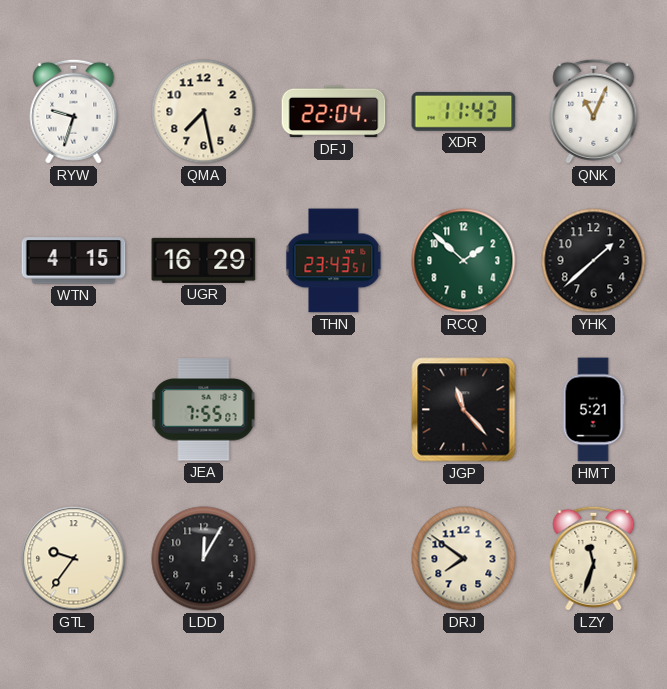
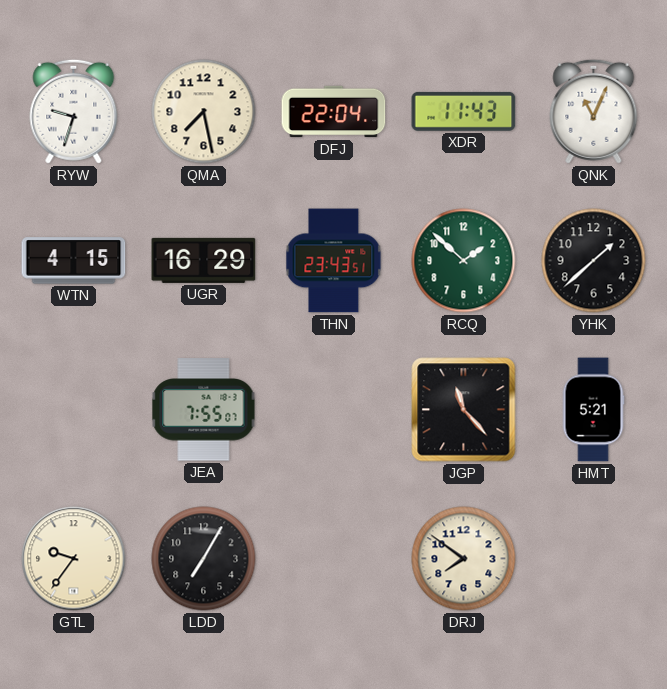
LDD: 12:05 -> 7:05
LZY: 11:33 -> none
